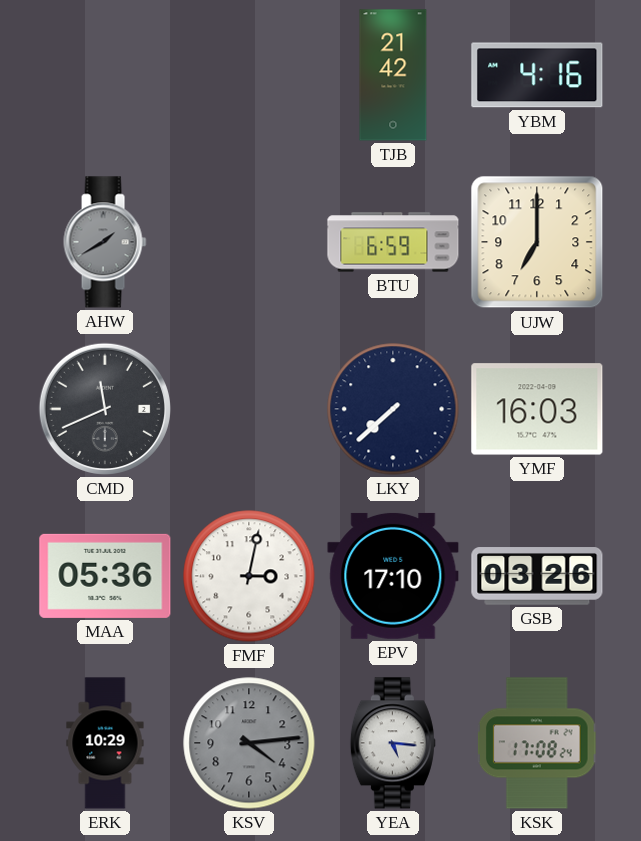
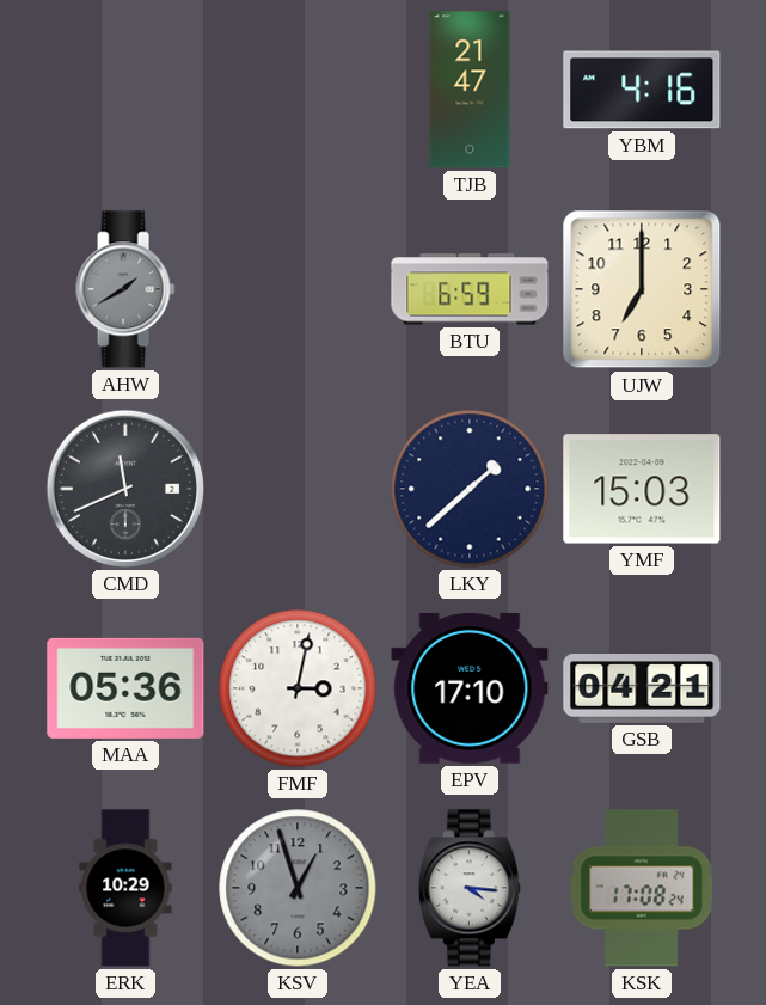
TJB: 21:42 -> 21:47
LKY: 7:38 -> 1:38
YMF: 16:03 -> 15:03
GSB: 03:26 -> 04:21
KSV: 4:14 -> 12:57
YEA: 5:16 -> 4:16
